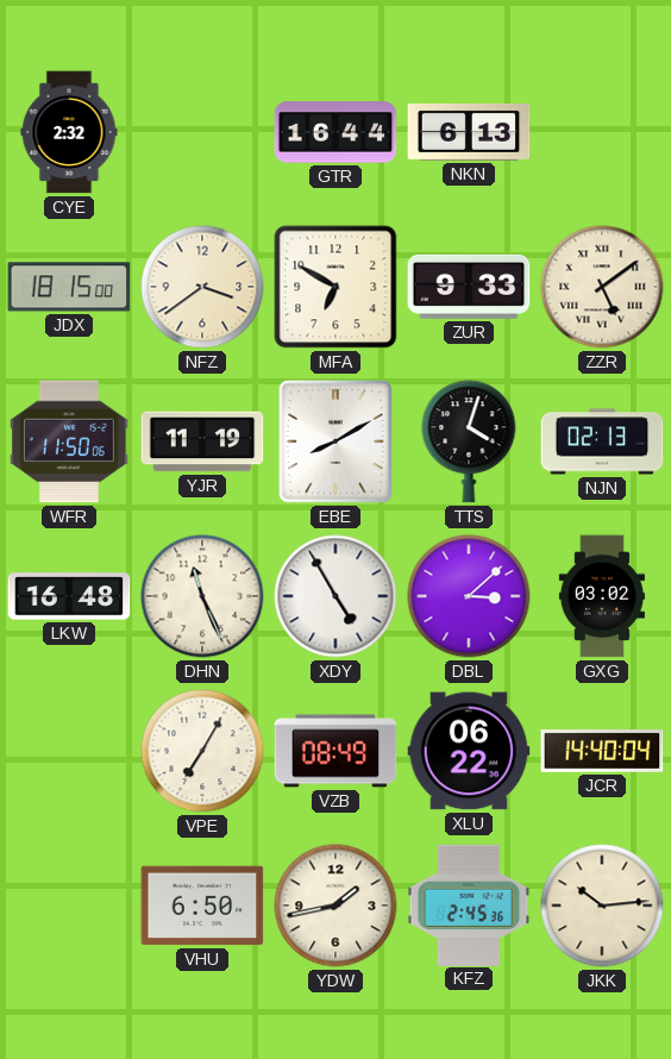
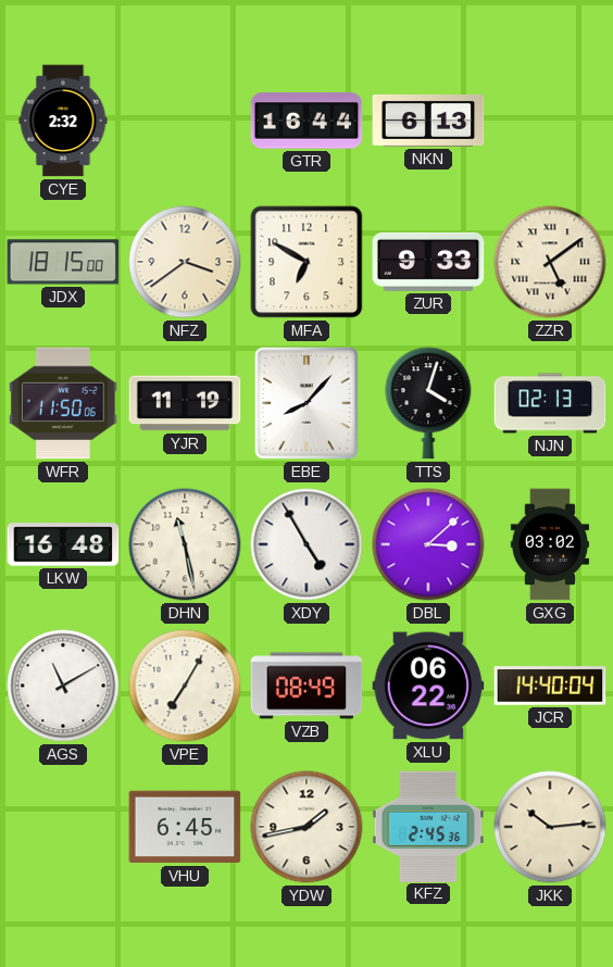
EBE: 8:10 -> 8:07
DHN: 11:26 -> 11:28
AGS: none -> 11:10
VHU: 6:50 -> 6:45
